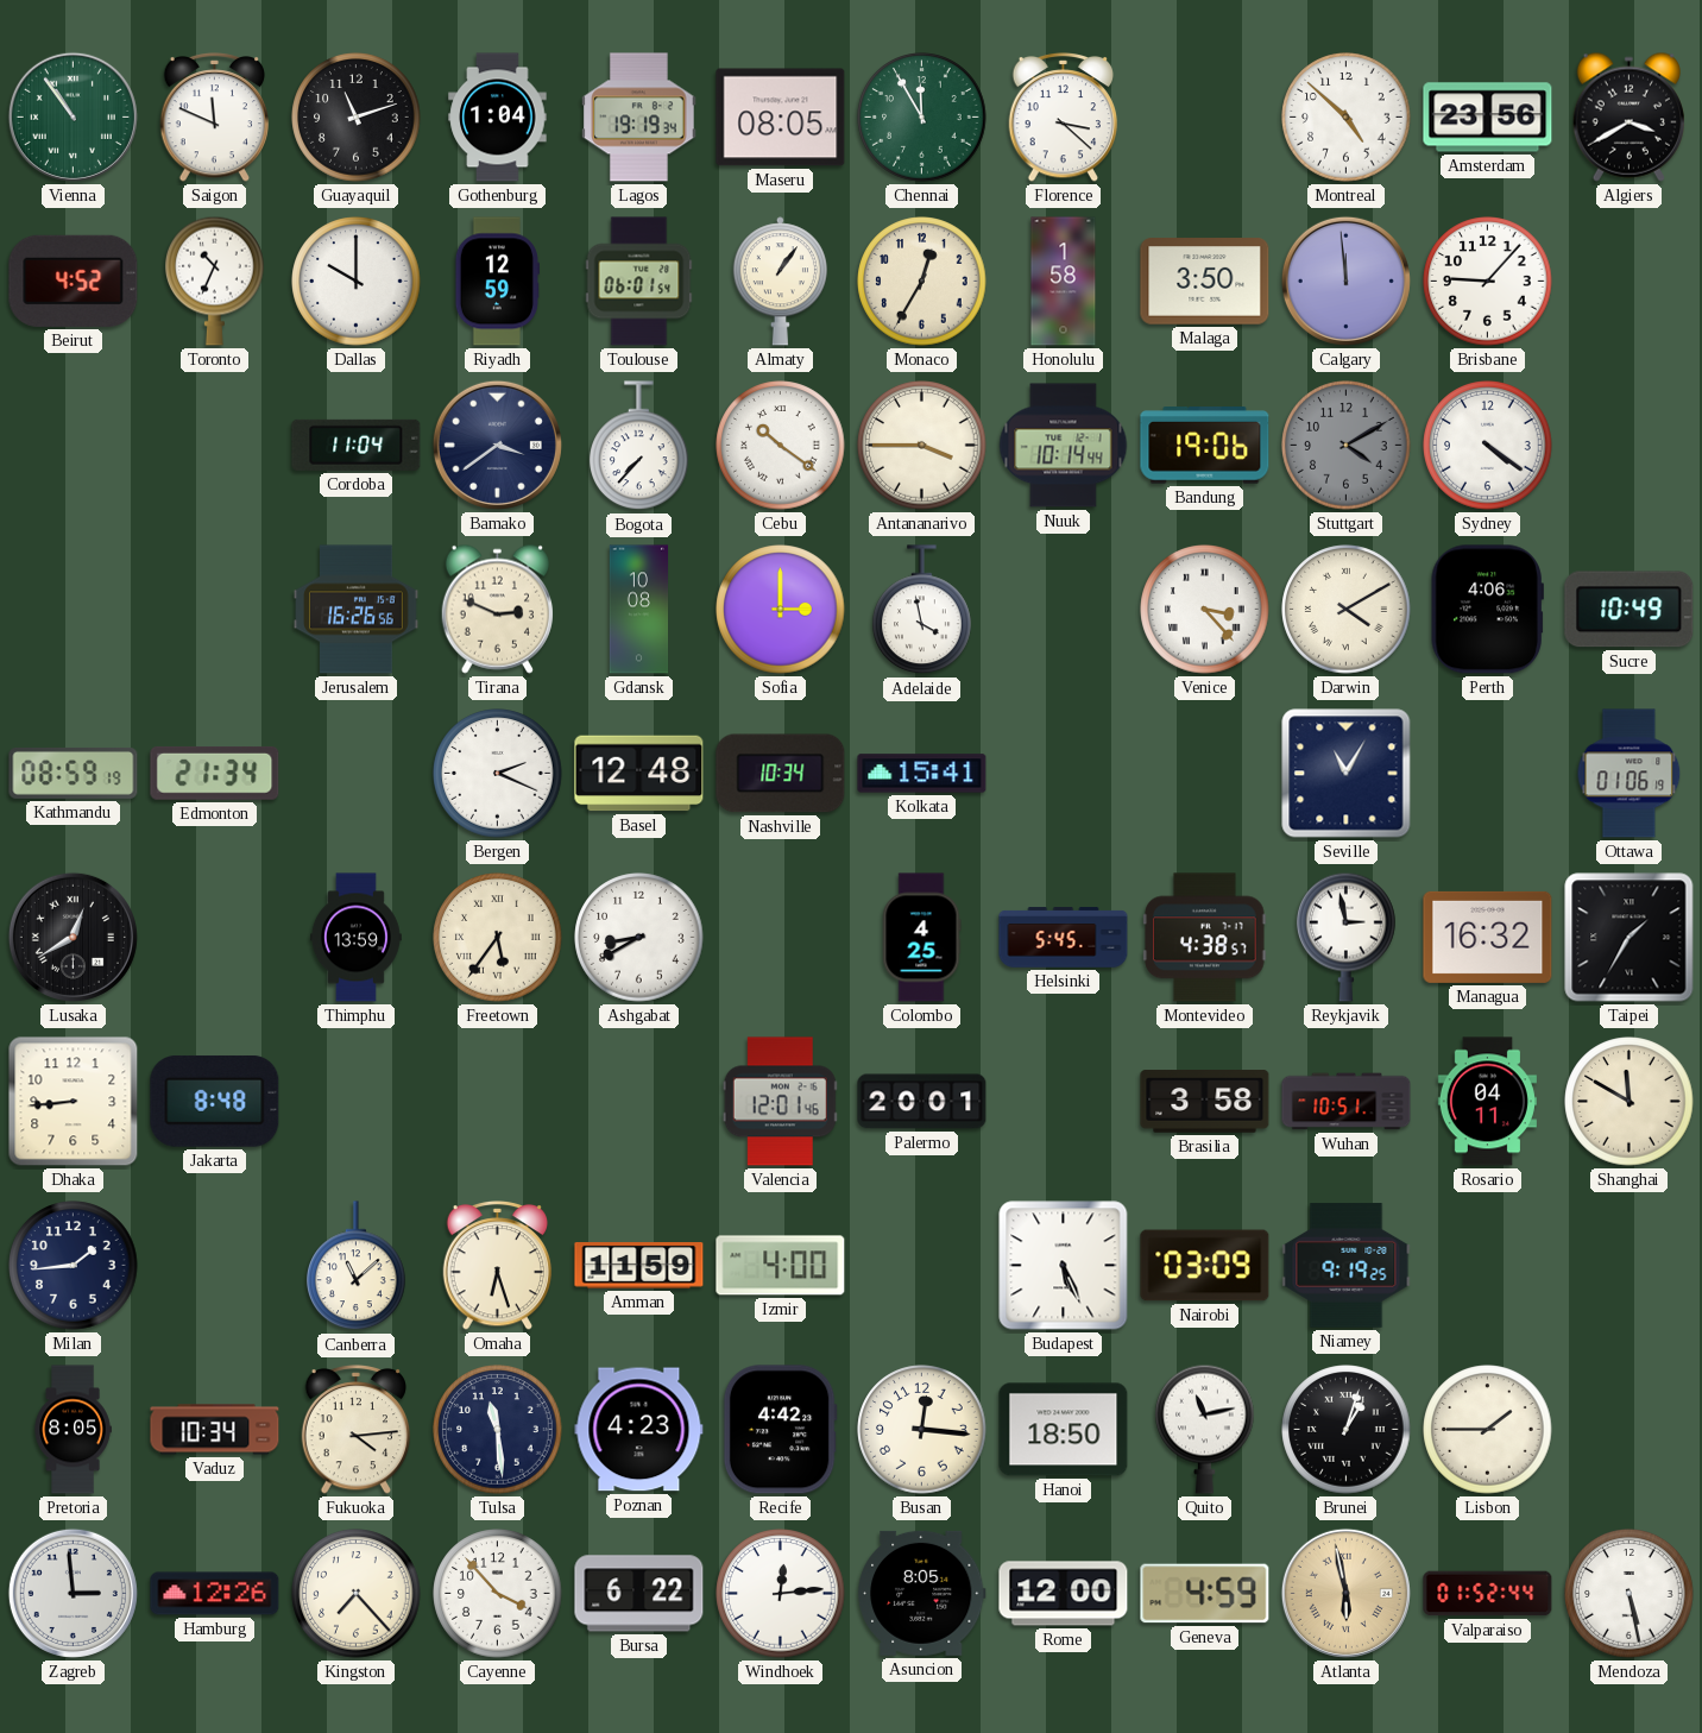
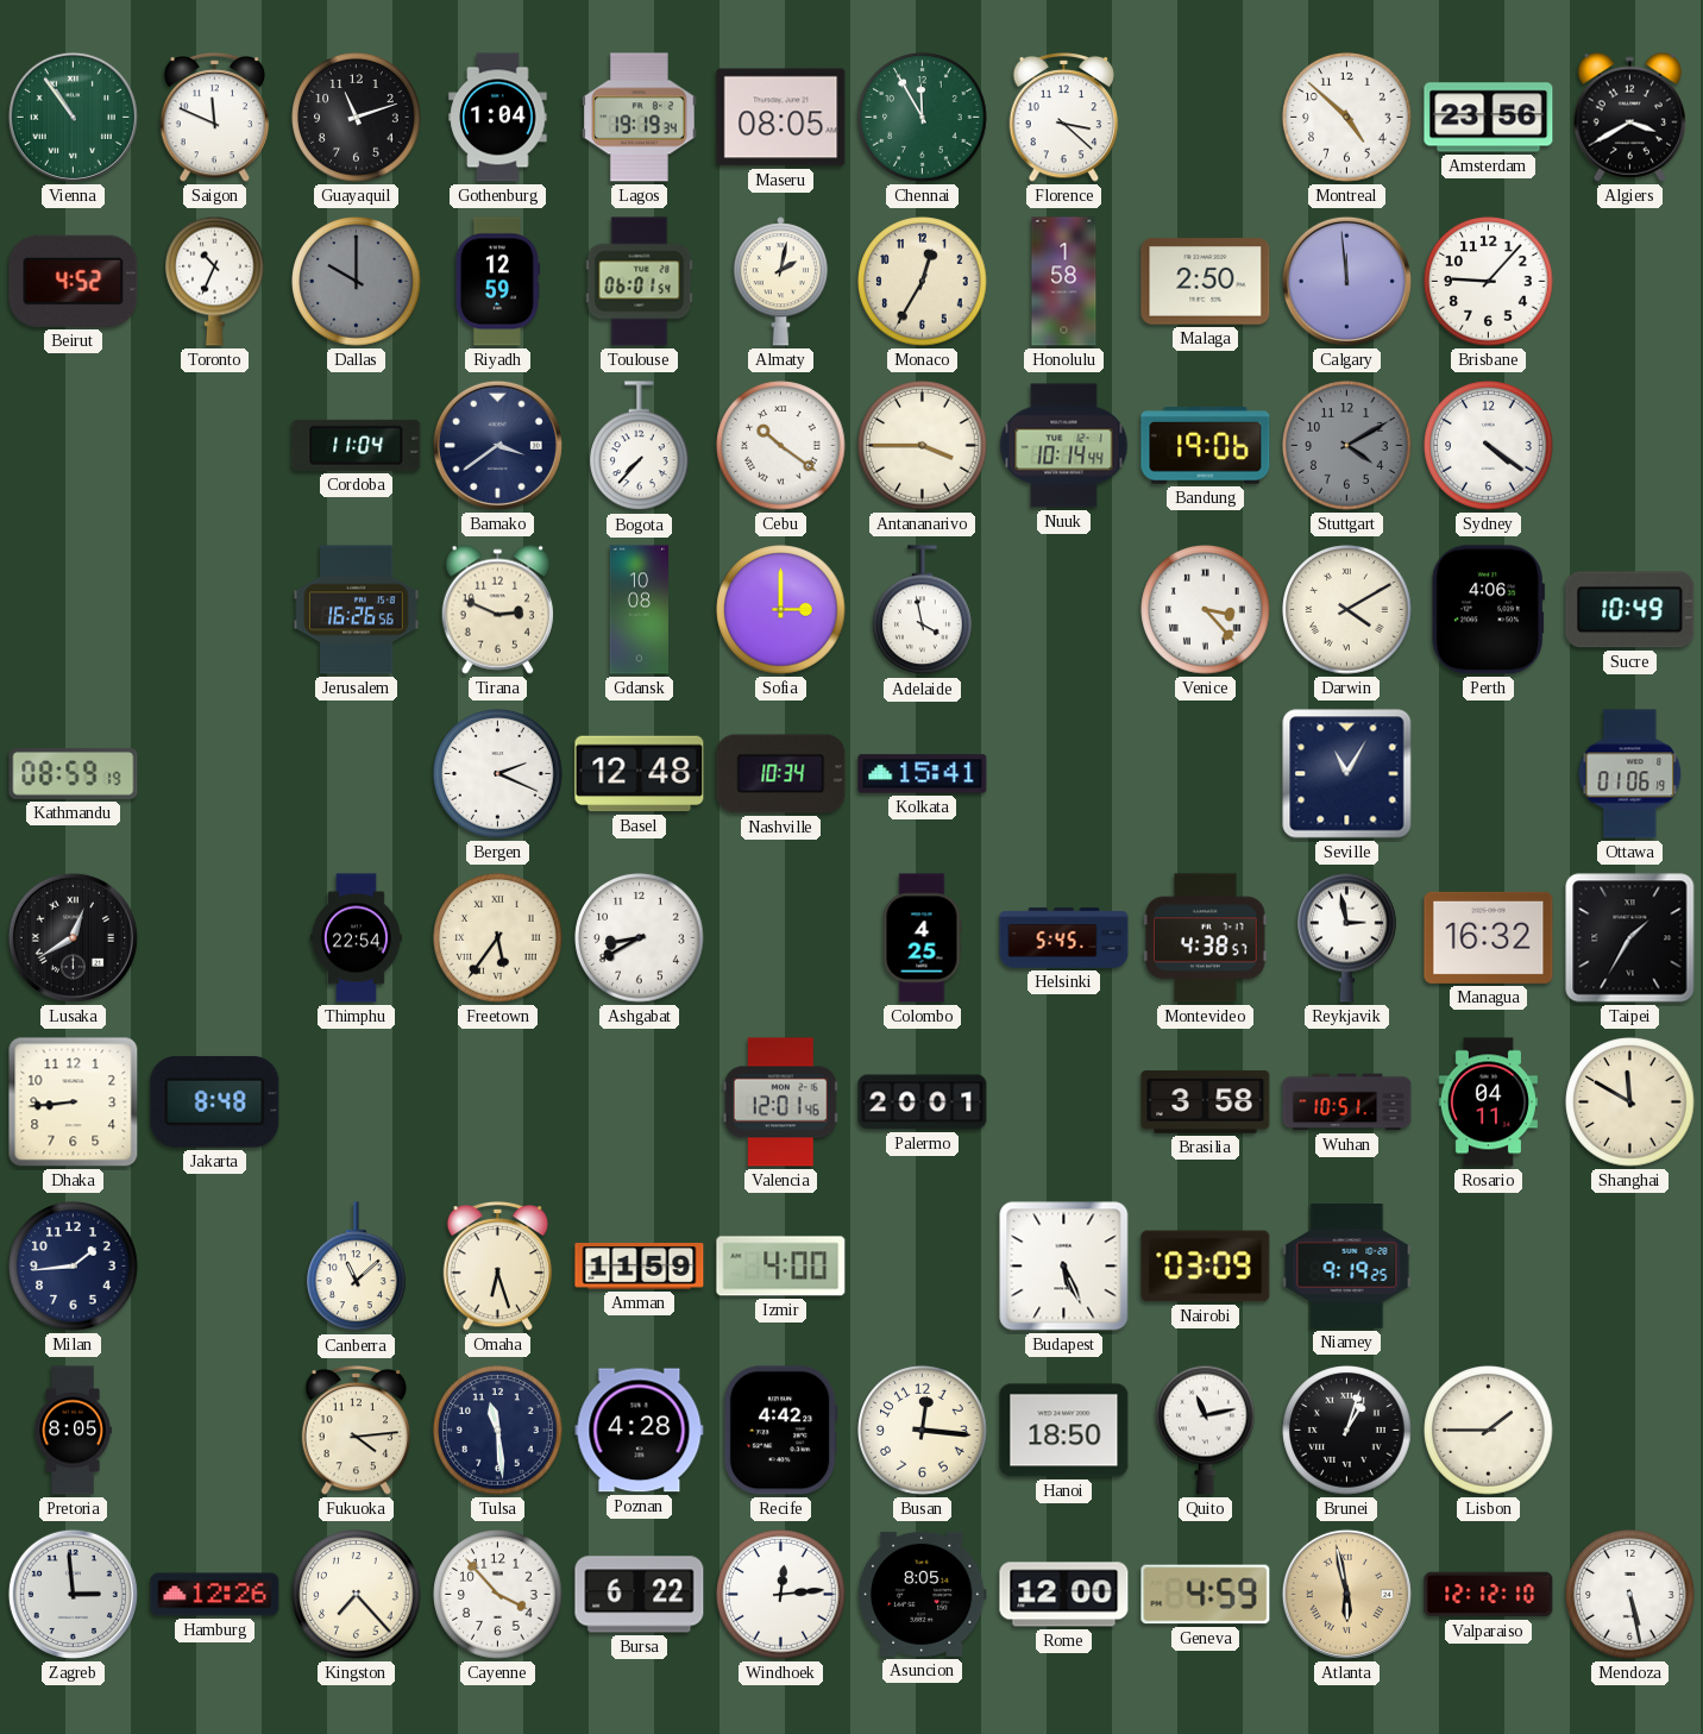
Dallas dial: white -> grey
Almaty: 1:06 -> 2:02
Malaga: 3:50 -> 2:50
Edmonton: 21:34 -> none
Thimphu: 13:59 -> 22:54
Vaduz: 10:34 -> none
Poznan: 4:23 -> 4:28
Valparaiso: 01:52 -> 12:12
